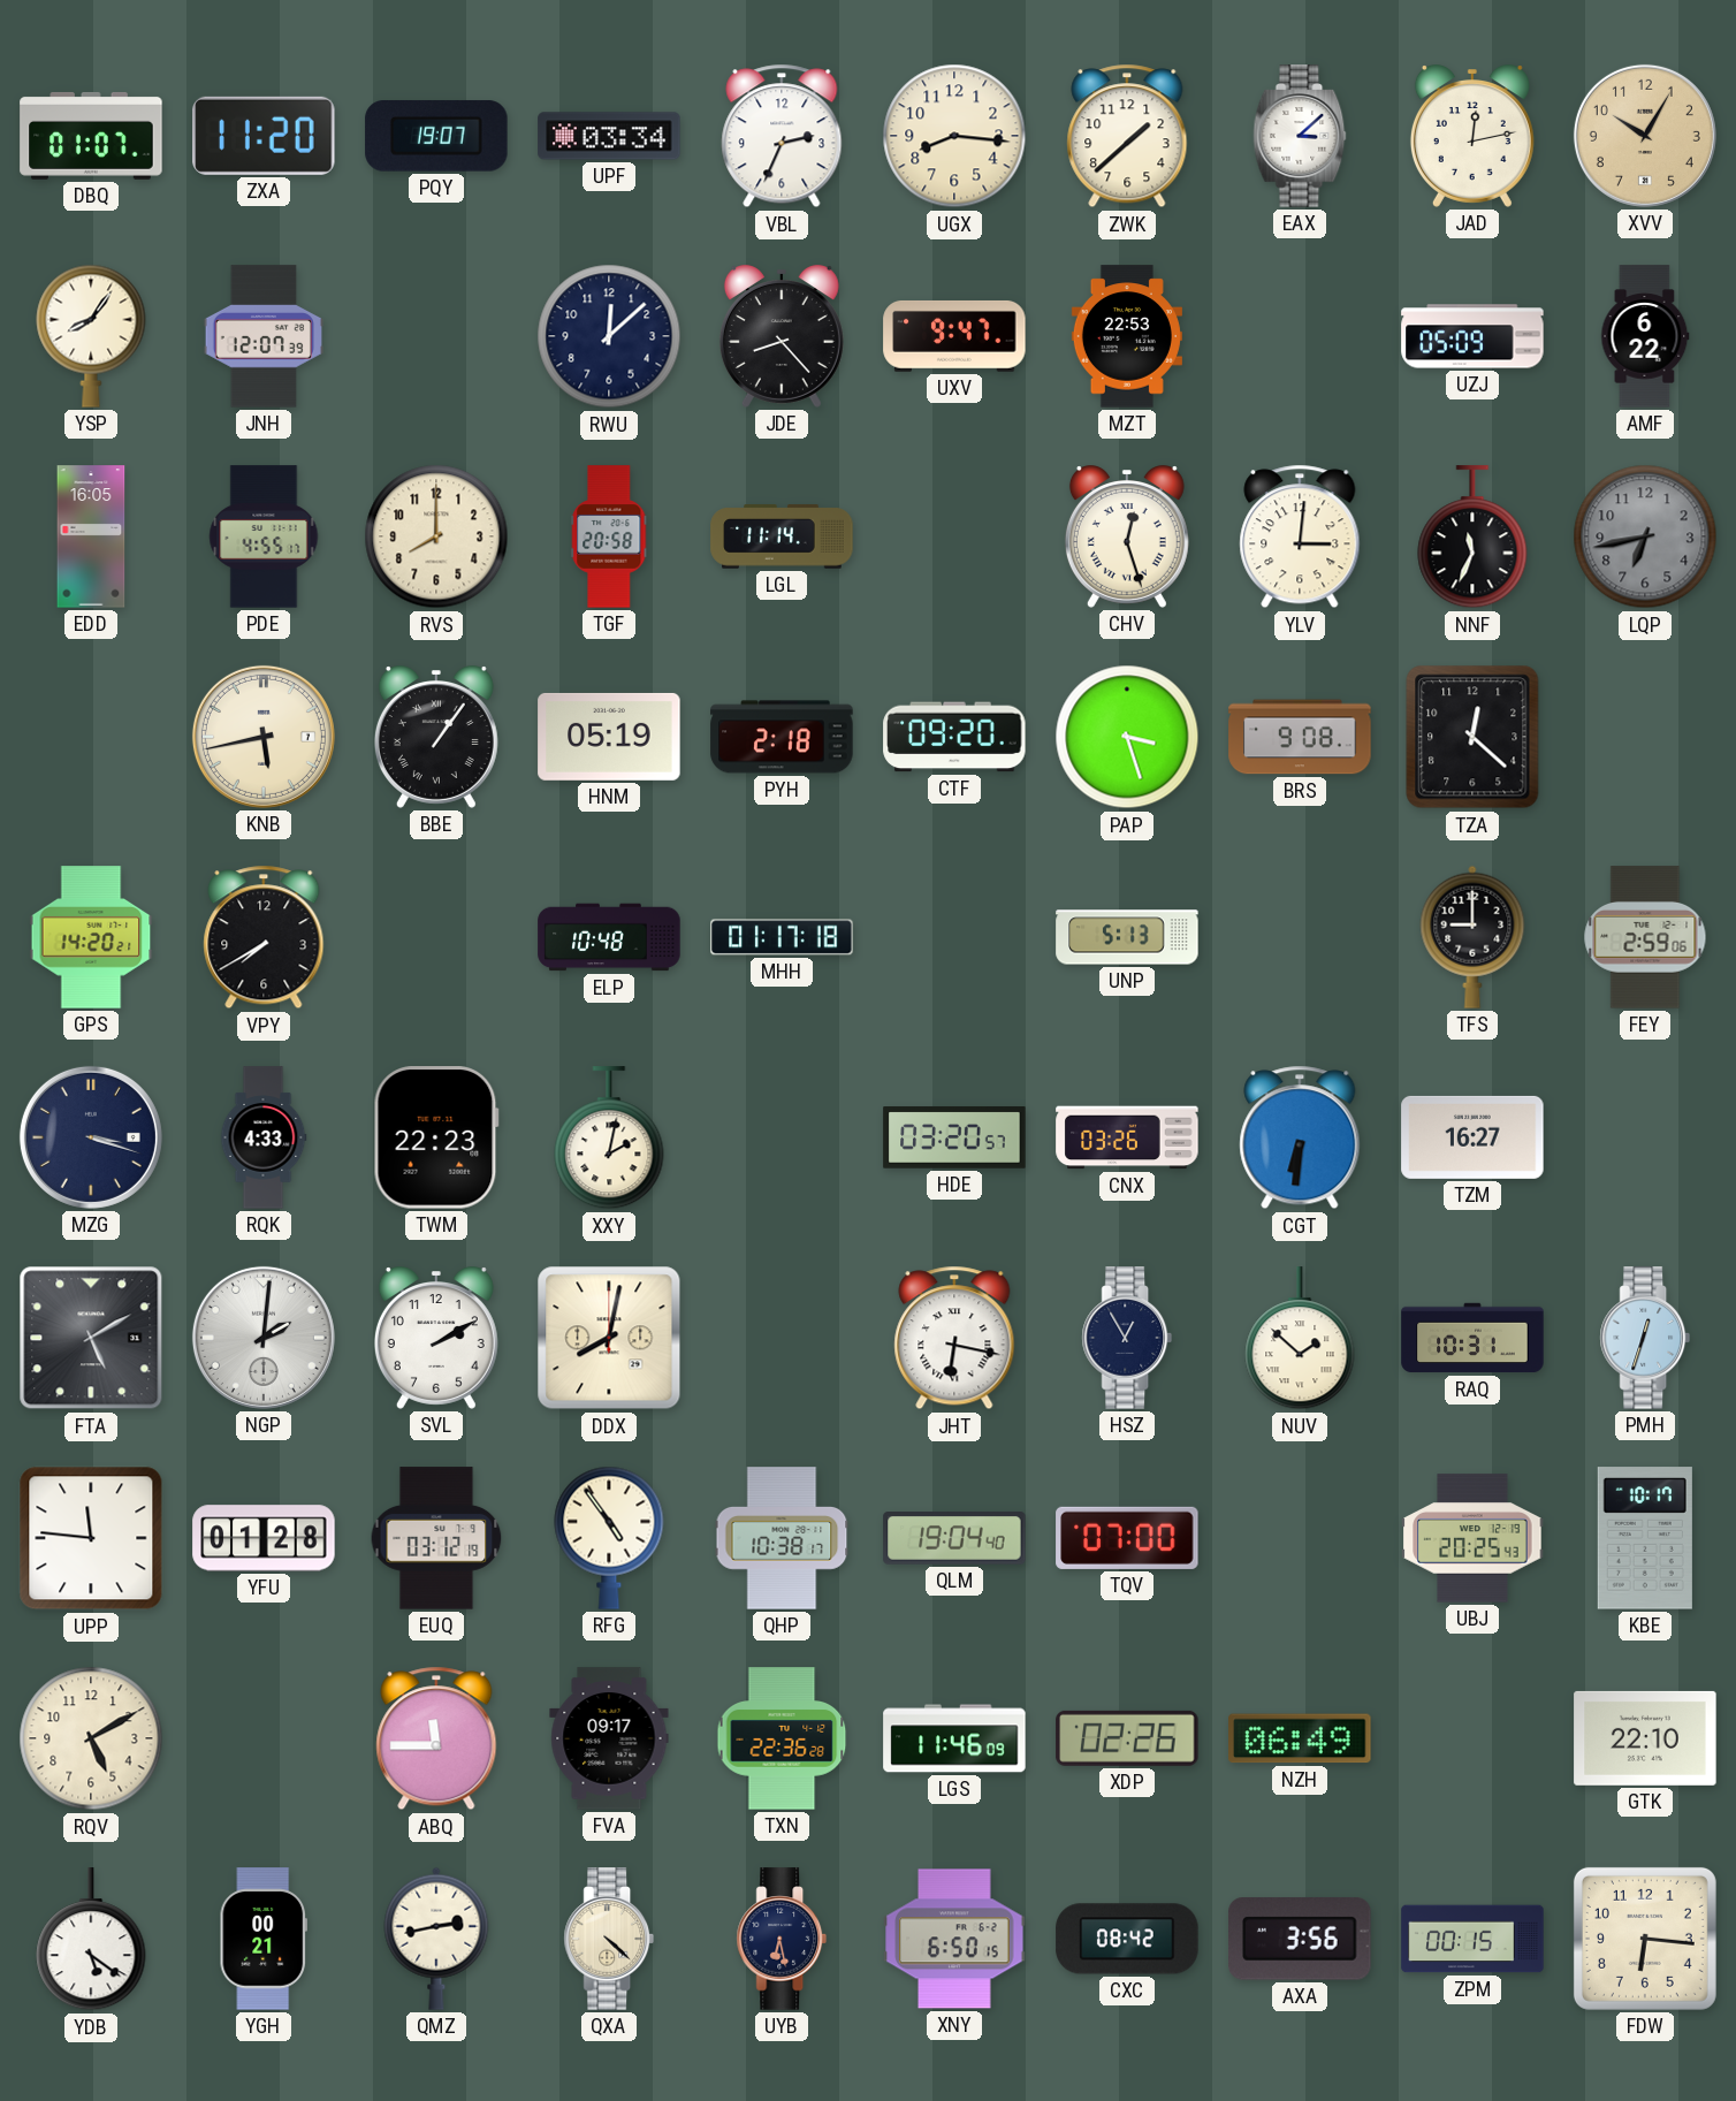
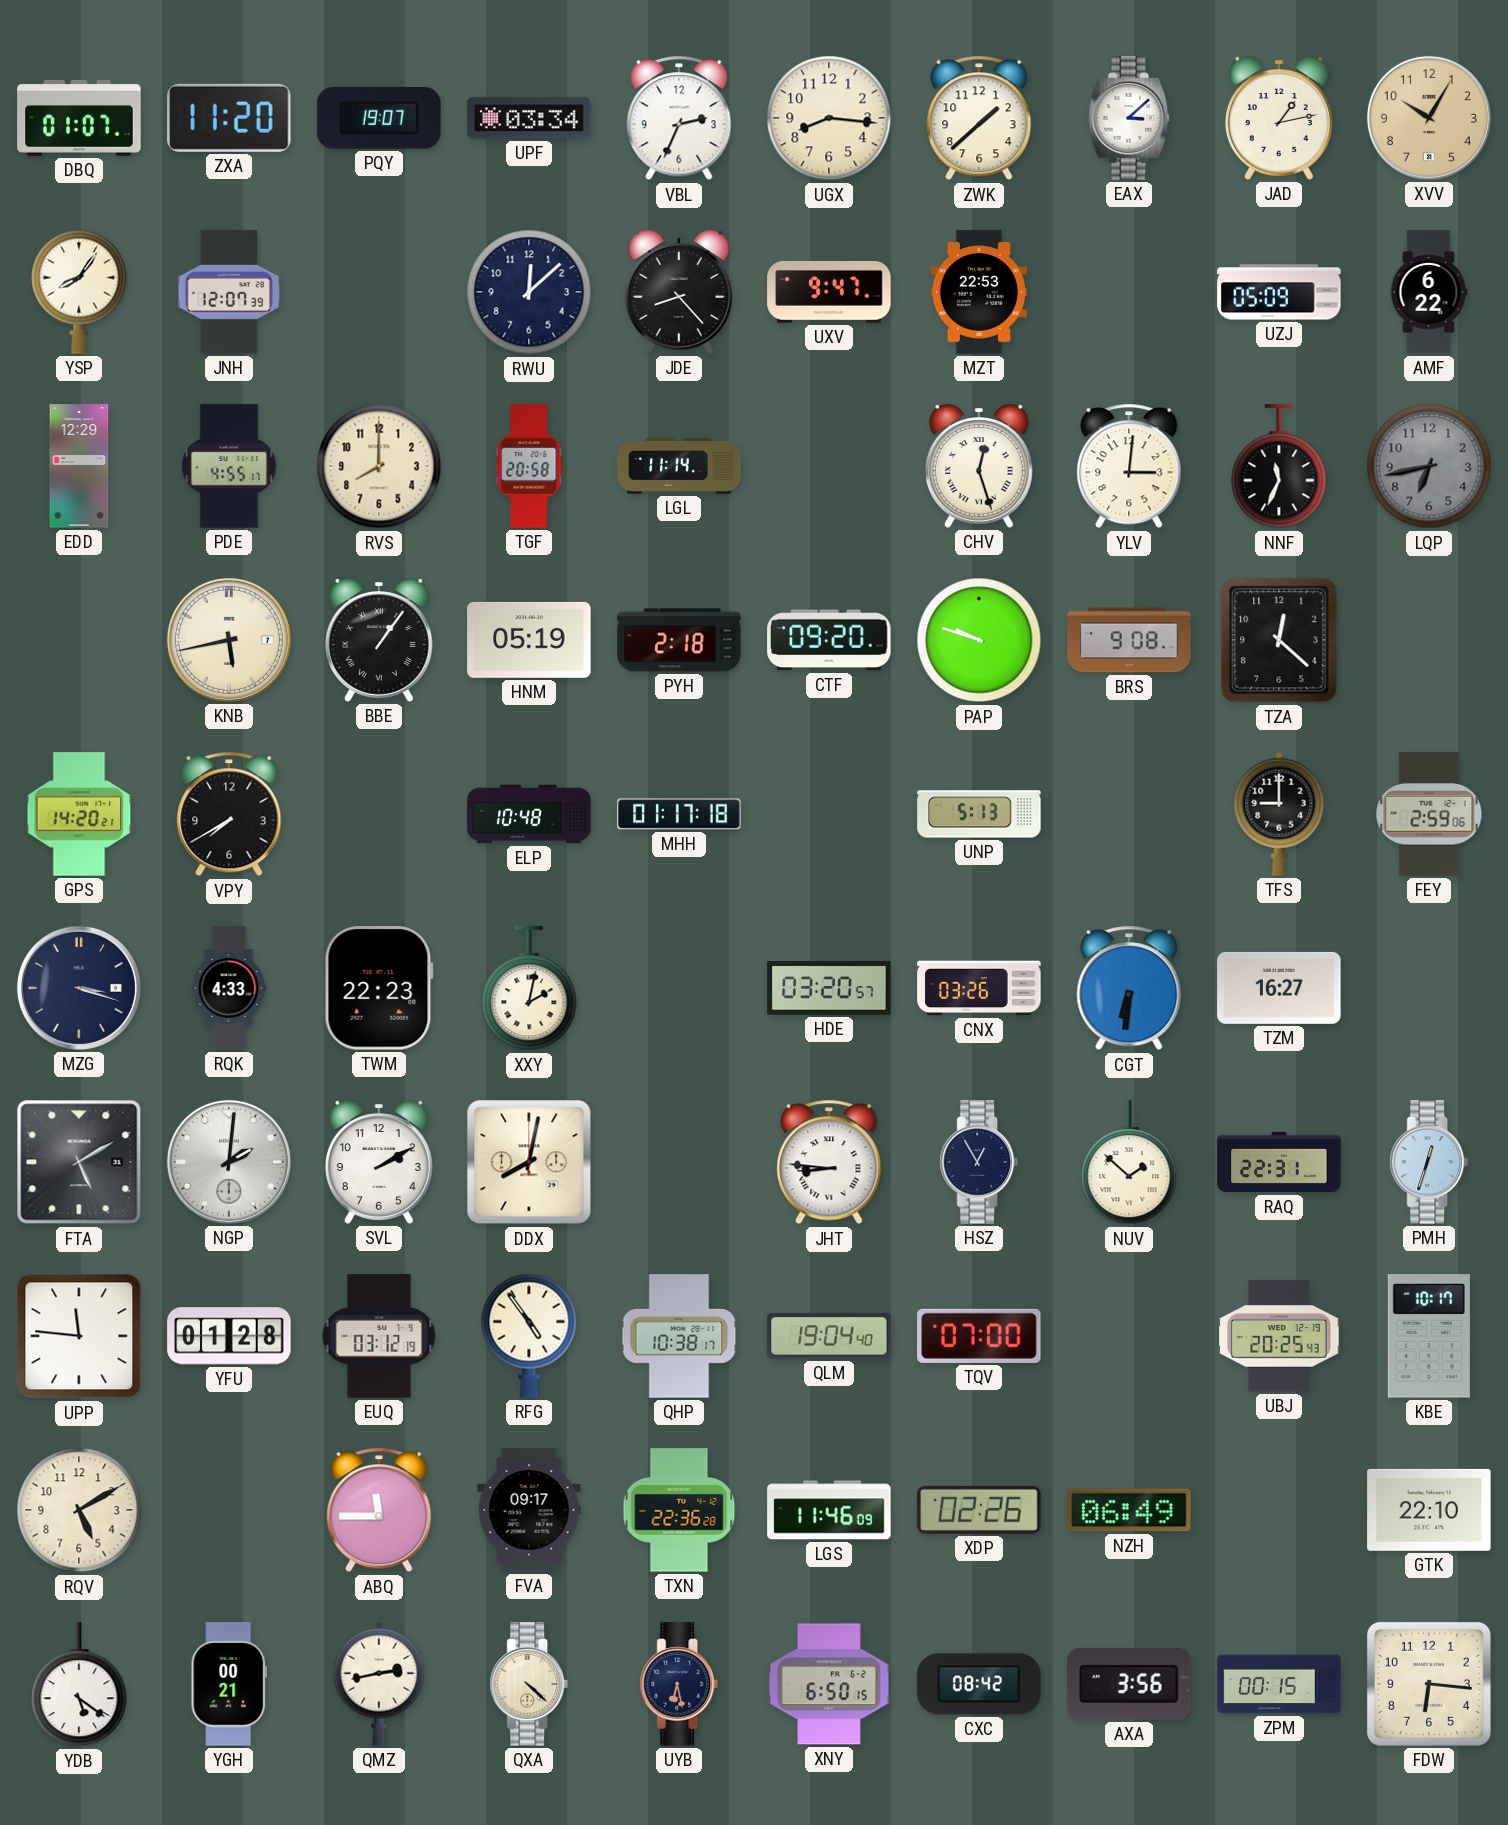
JAD: 12:13 -> 1:13
EDD: 16:05 -> 12:29
PAP: 3:27 -> 9:48
JHT: 6:17 -> 8:46
RAQ: 10:31 -> 22:31
